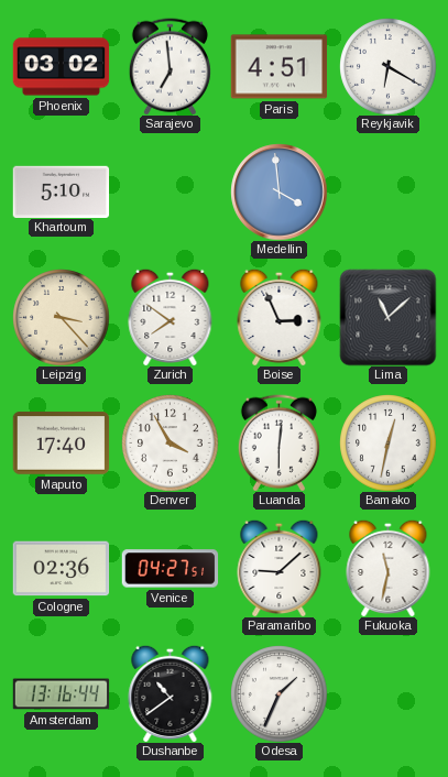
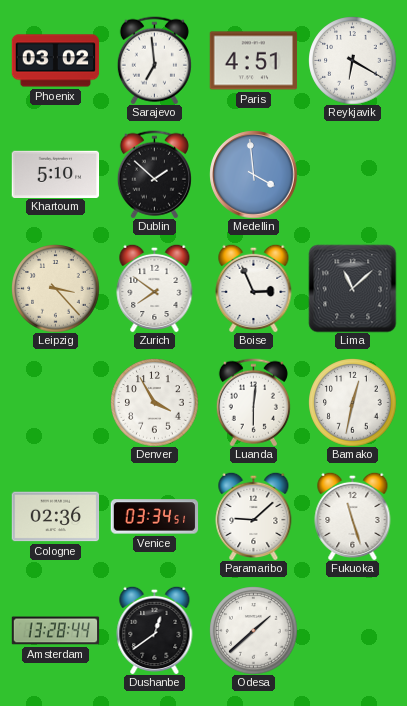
Dublin: none -> 1:52
Maputo: 17:40 -> none
Venice: 04:27 -> 03:34
Fukuoka: 11:32 -> 11:27
Amsterdam: 13:16 -> 13:28
Dushanbe: 10:39 -> 12:39
Odesa: 1:34 -> 1:38
